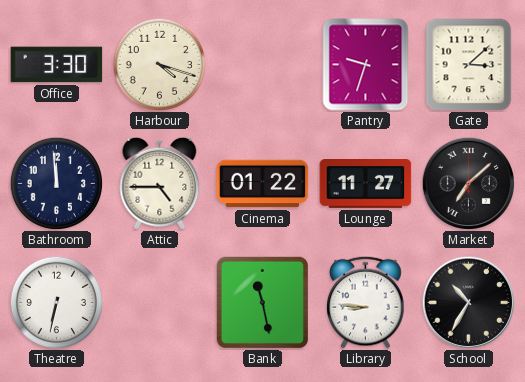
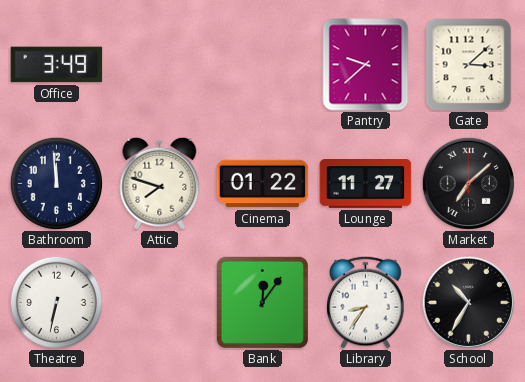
Office: 3:30 -> 3:49
Harbour: 4:18 -> none
Pantry: 9:33 -> 9:38
Attic: 4:45 -> 7:48
Bank: 11:28 -> 12:06
Library: 8:46 -> 8:36
